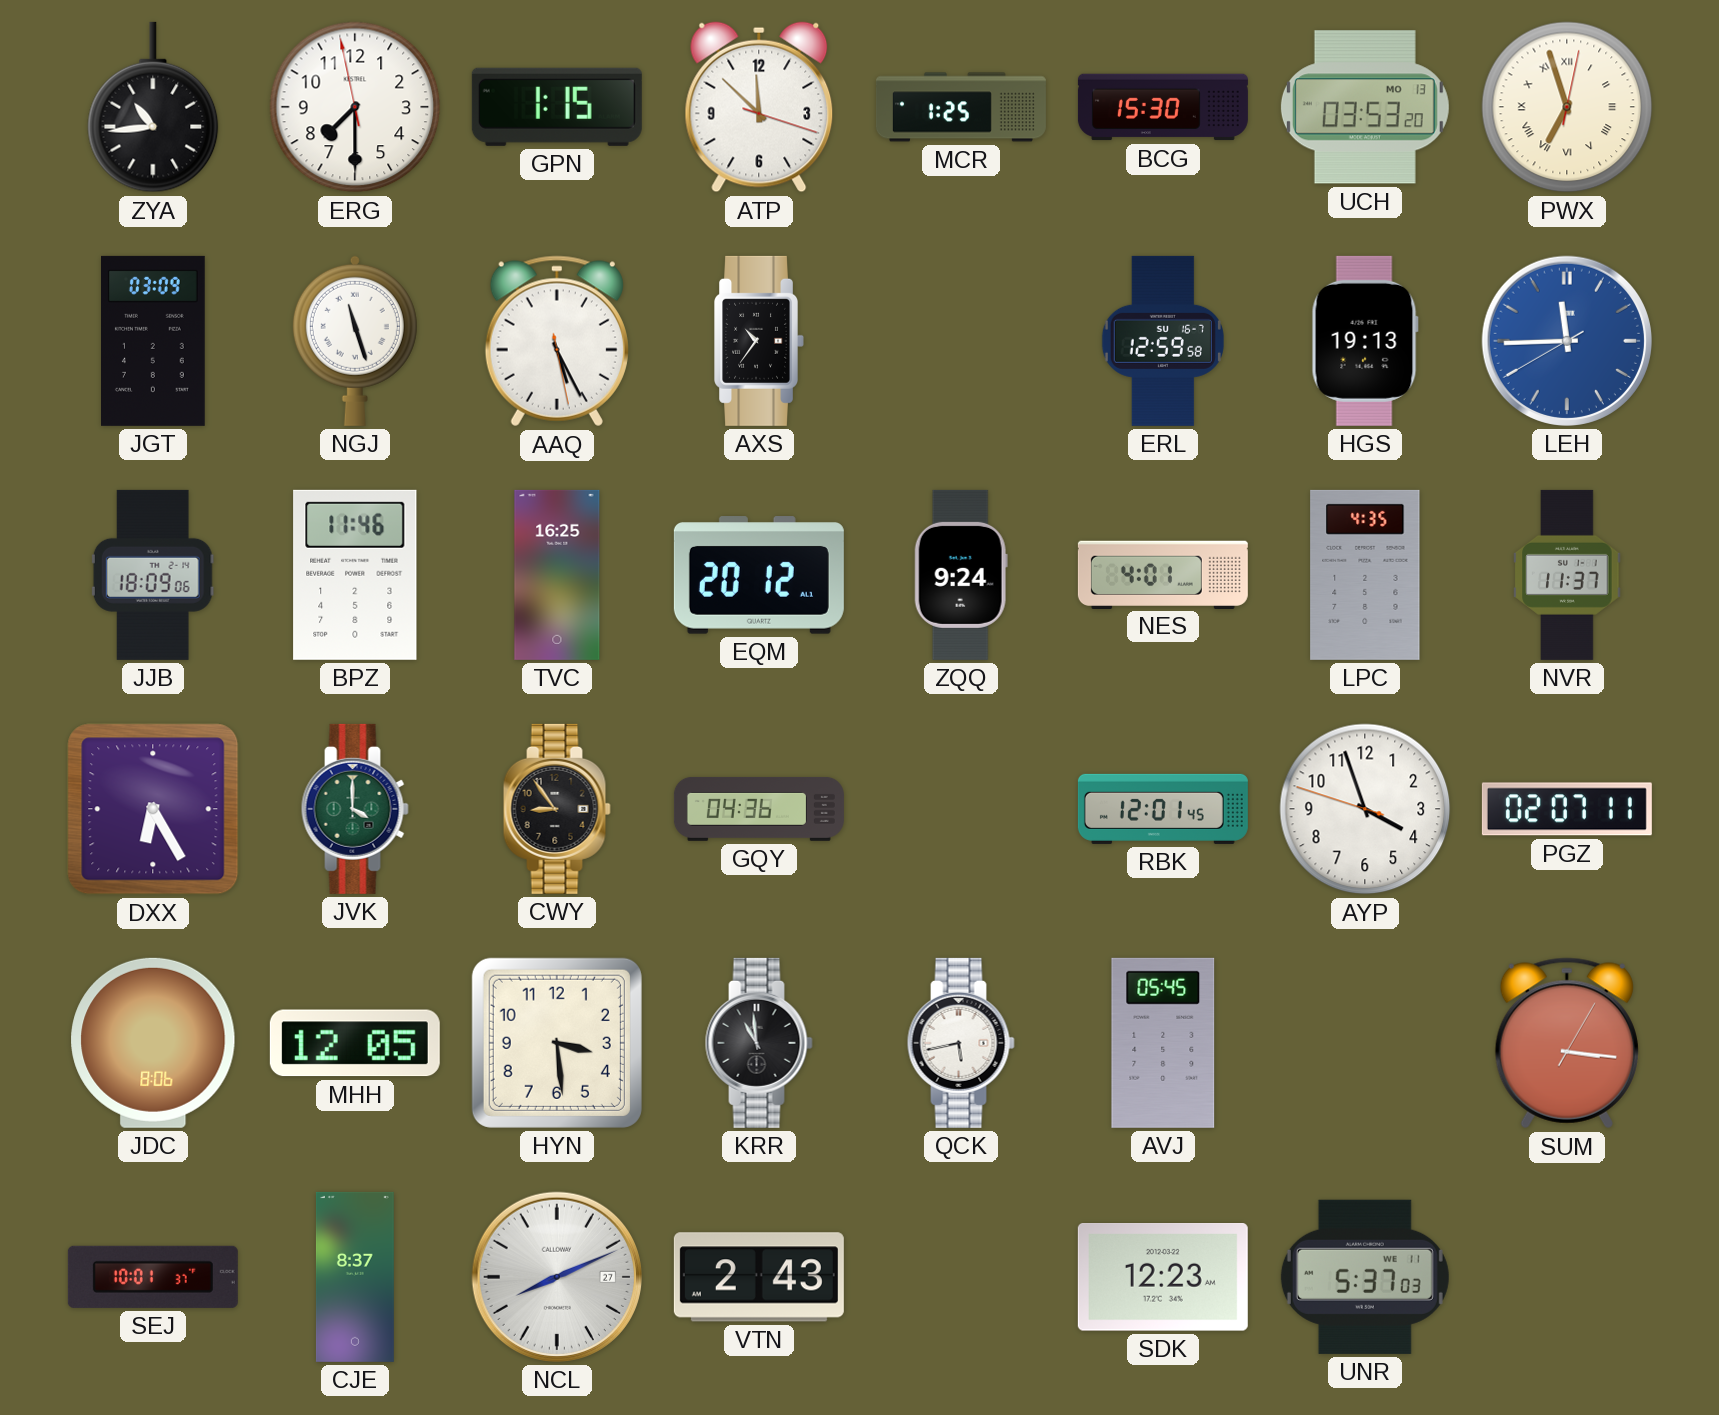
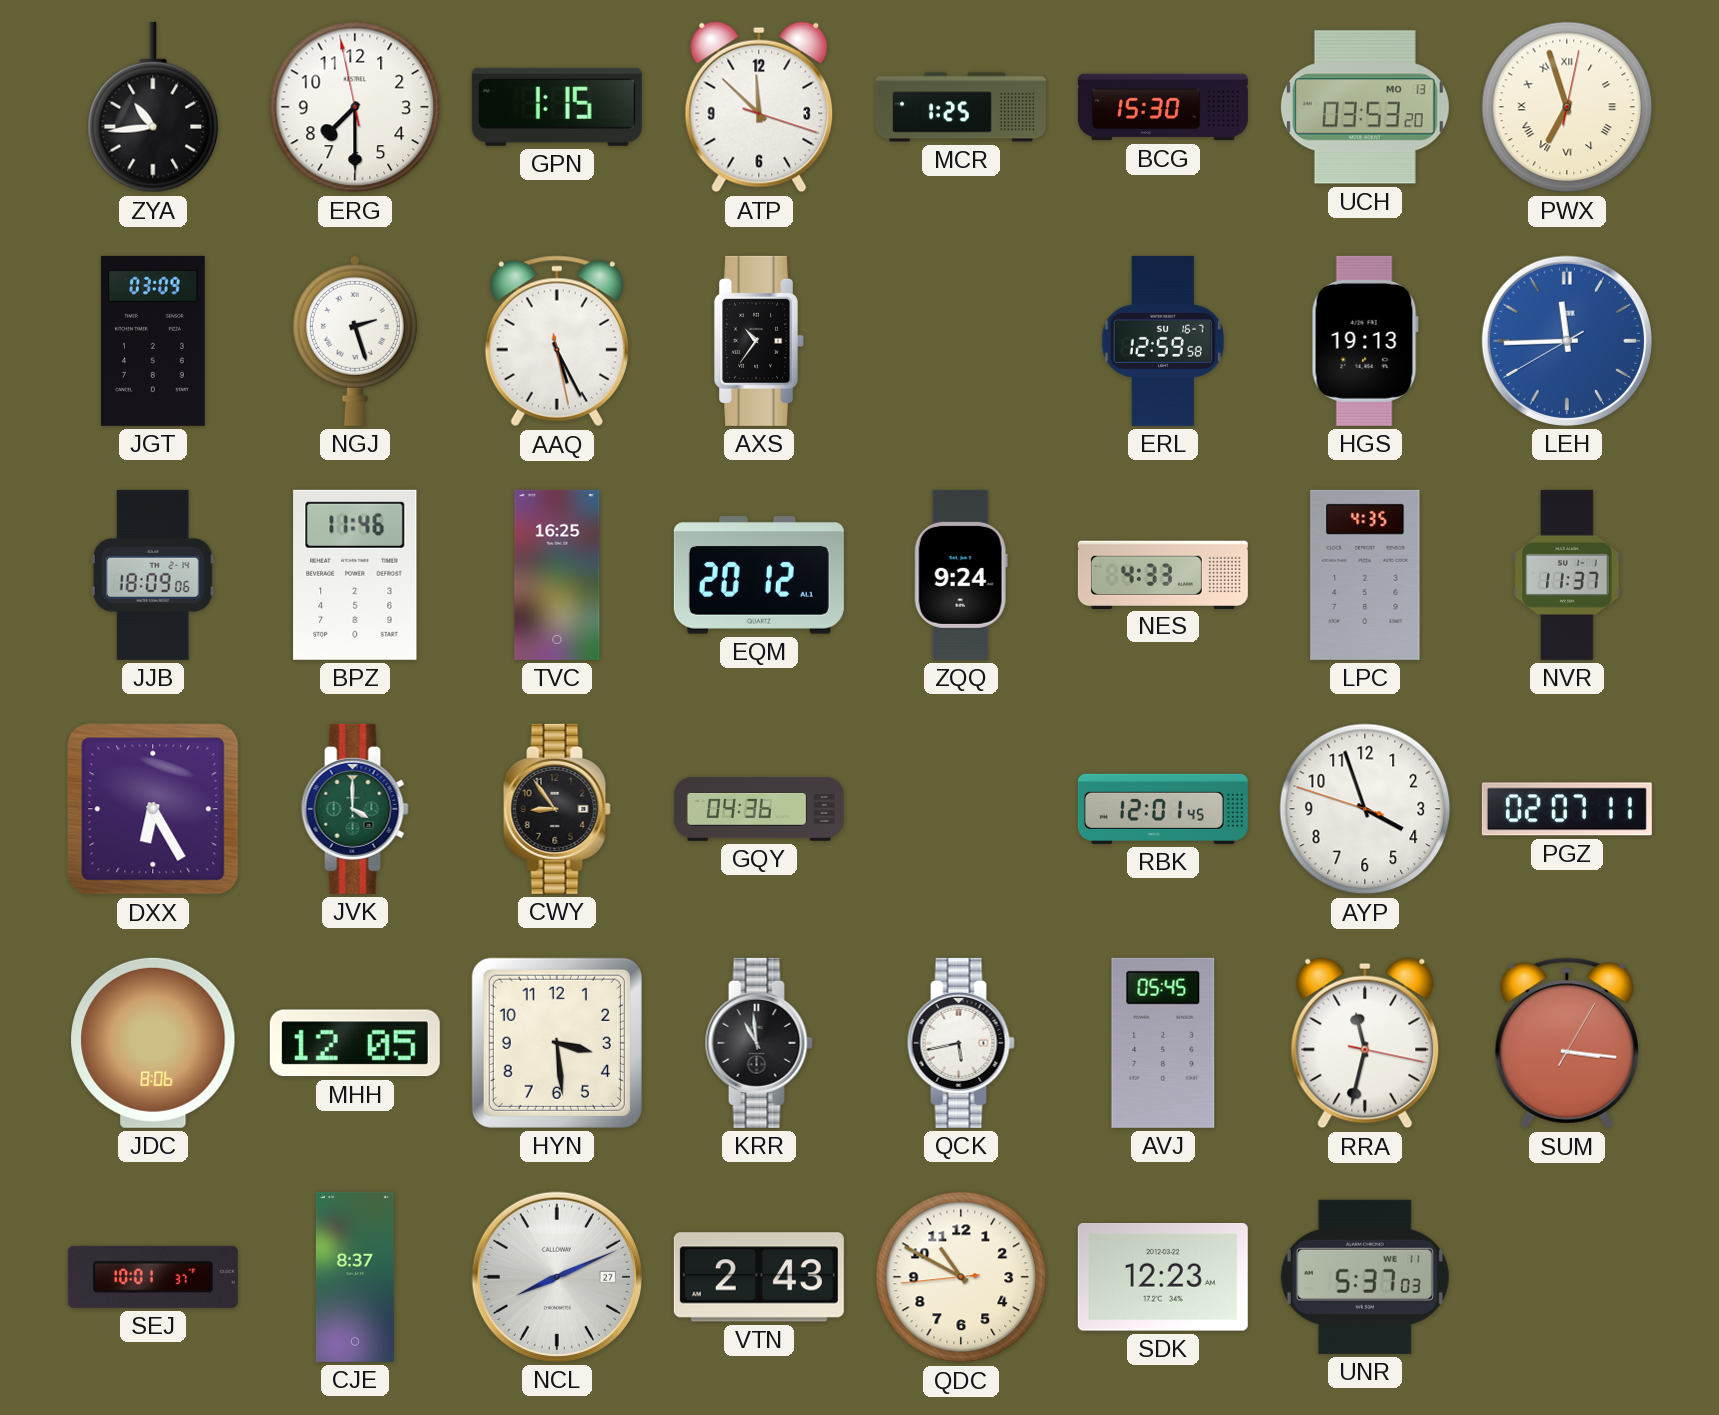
NGJ: 11:27 -> 2:27
NES: 4:01 -> 4:33
RRA: none -> 11:32
QDC: none -> 10:49
